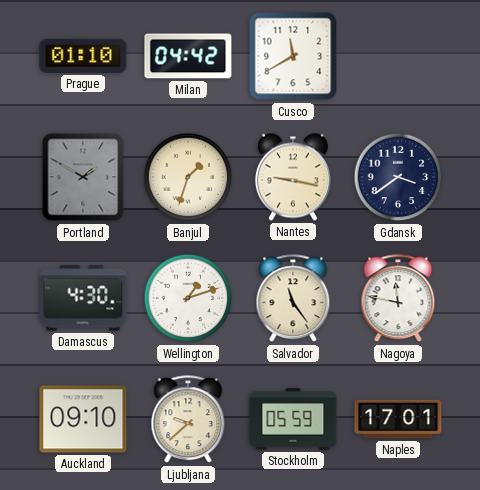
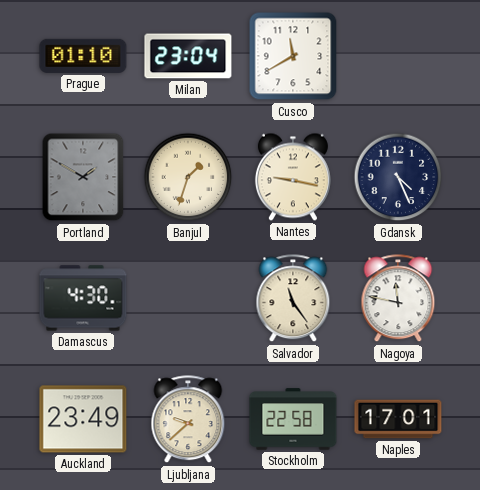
Milan: 04:42 -> 23:04
Gdansk: 3:39 -> 4:26
Wellington: 1:12 -> none
Auckland: 09:10 -> 23:49
Stockholm: 05:59 -> 22:58
